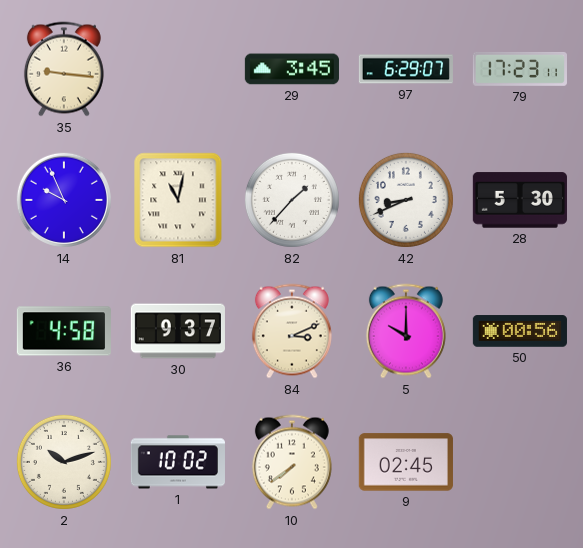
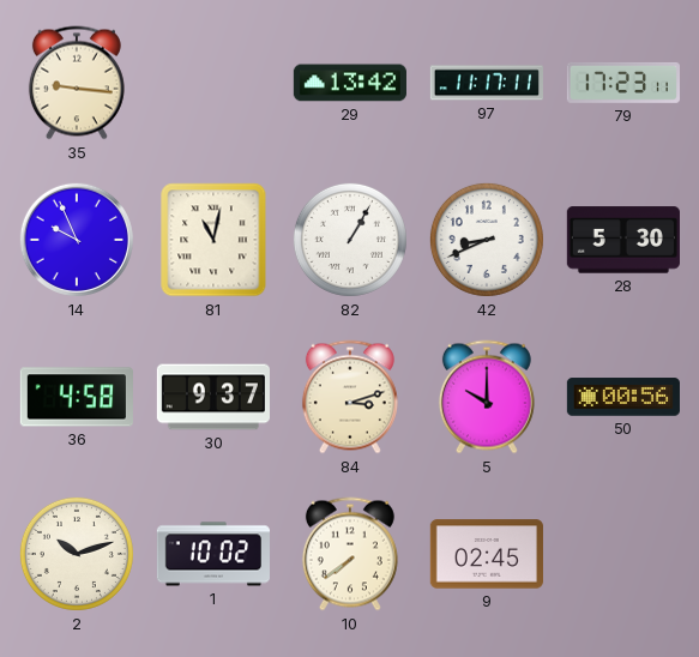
29: 3:45 -> 13:42
97: 6:29 -> 11:17
82: 1:37 -> 1:05
84: 3:11 -> 3:12
